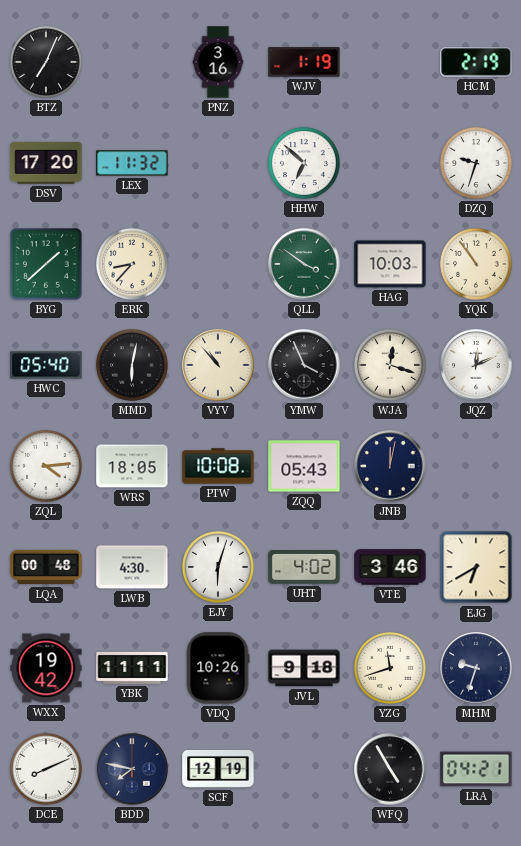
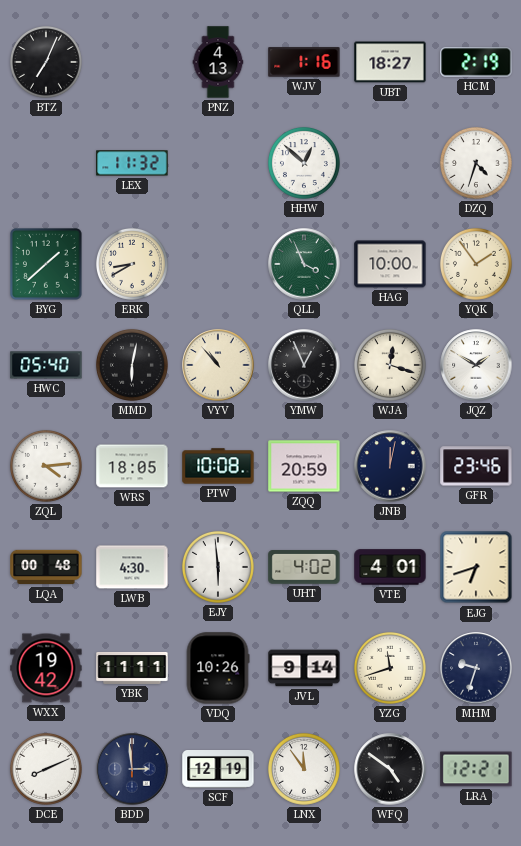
PNZ: 3:16 -> 4:13
WJV: 1:19 -> 1:16
UBT: none -> 18:27
DSV: 17:20 -> none
HHW: 6:52 -> 12:52
DZQ: 9:33 -> 4:33
ERK: 8:37 -> 8:40
QLL: 3:51 -> 3:56
HAG: 10:03 -> 10:00
YQK: 10:54 -> 1:54
YMW: 3:56 -> 12:56
JQZ: 12:11 -> 1:50
ZQQ: 05:43 -> 20:59
GFR: none -> 23:46
EJY: 6:03 -> 5:59
VTE: 3:46 -> 4:01
EJG: 6:40 -> 6:42
JVL: 9:18 -> 9:14
BDD: 7:47 -> 2:59
LNX: none -> 11:54
WFQ: 4:55 -> 4:51
LRA: 04:21 -> 12:21
